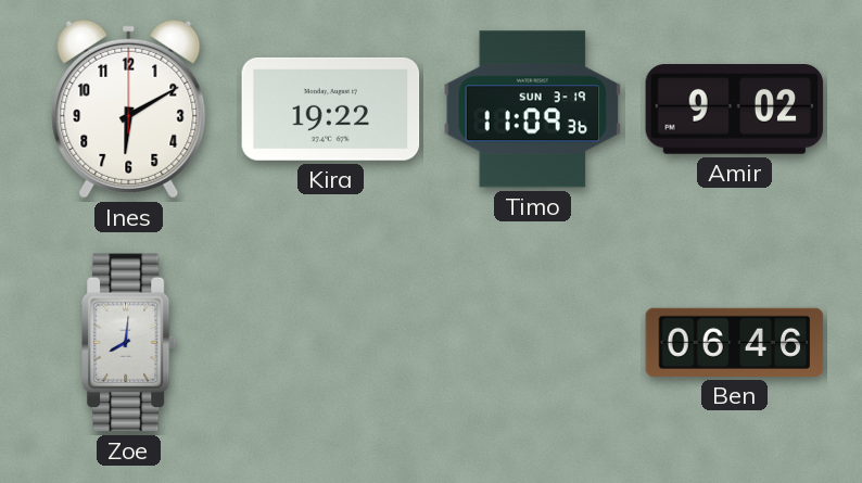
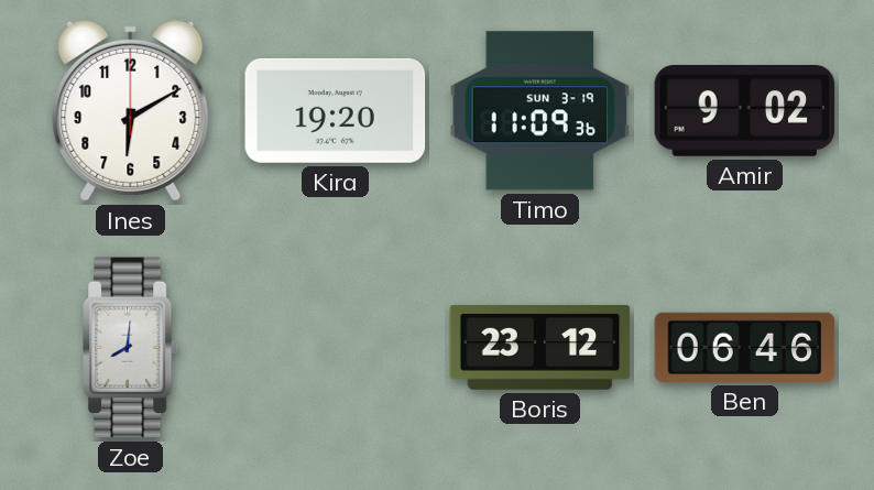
Kira: 19:22 -> 19:20
Boris: none -> 23:12
